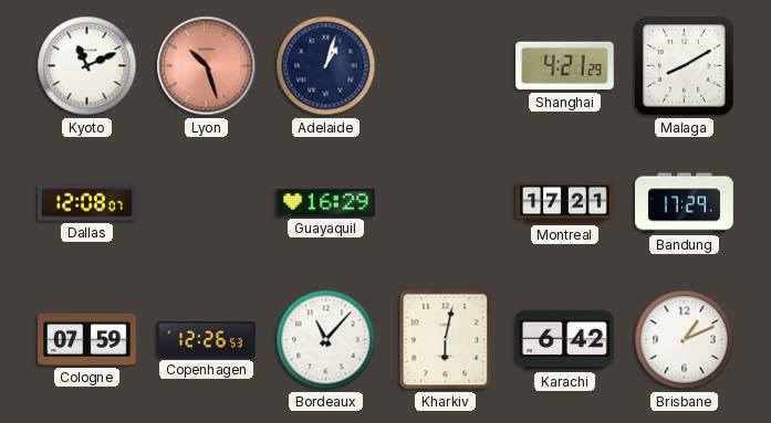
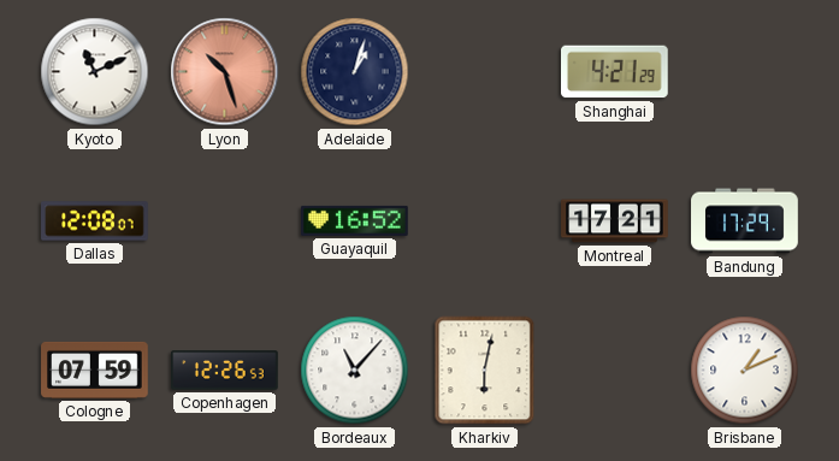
Malaga: 8:10 -> none
Guayaquil: 16:29 -> 16:52
Karachi: 6:42 -> none
